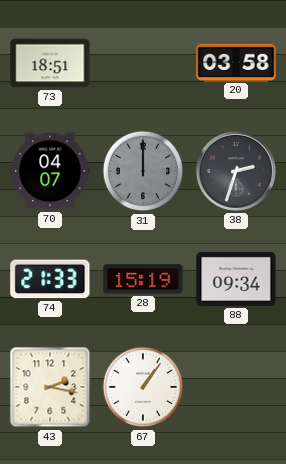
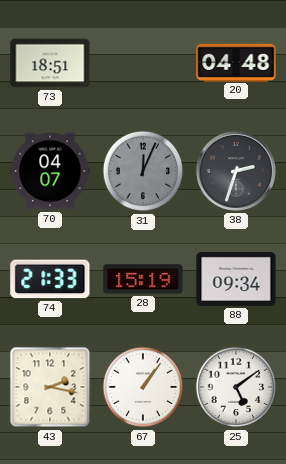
20: 03:58 -> 04:48
31: 12:00 -> 12:04
25: none -> 5:09
